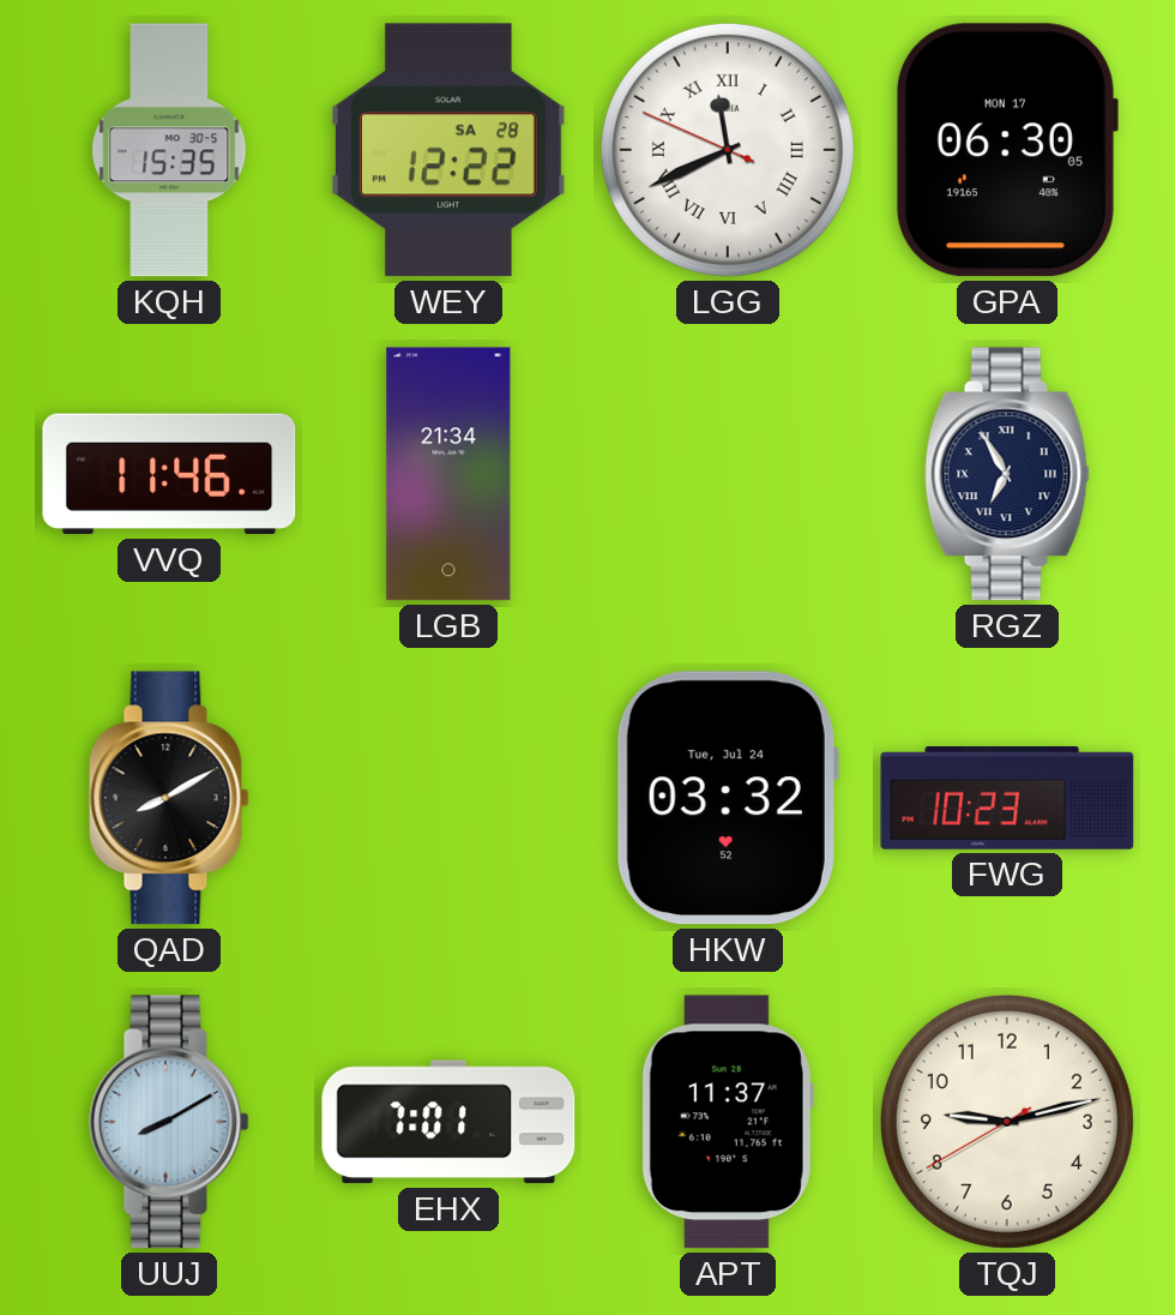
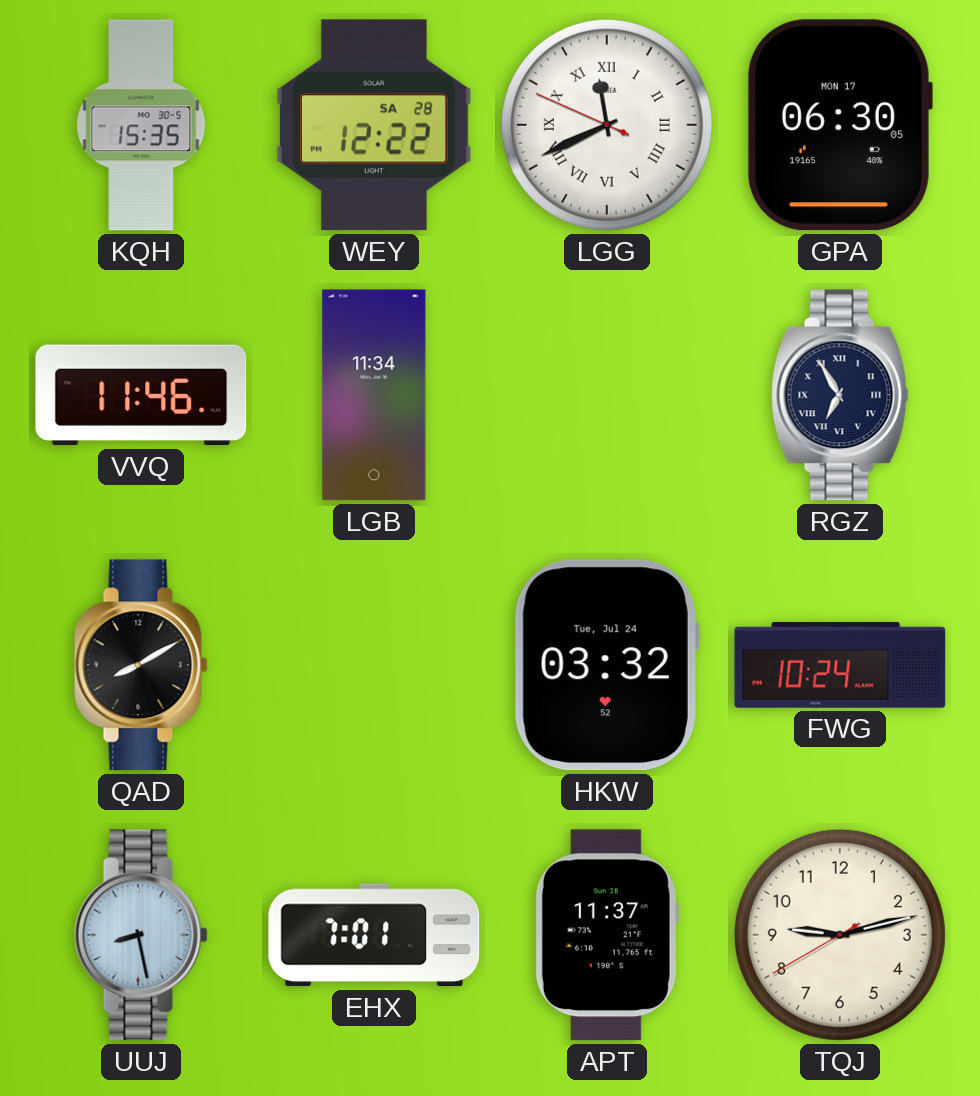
LGB: 21:34 -> 11:34
FWG: 10:23 -> 10:24
UUJ: 8:10 -> 8:28
